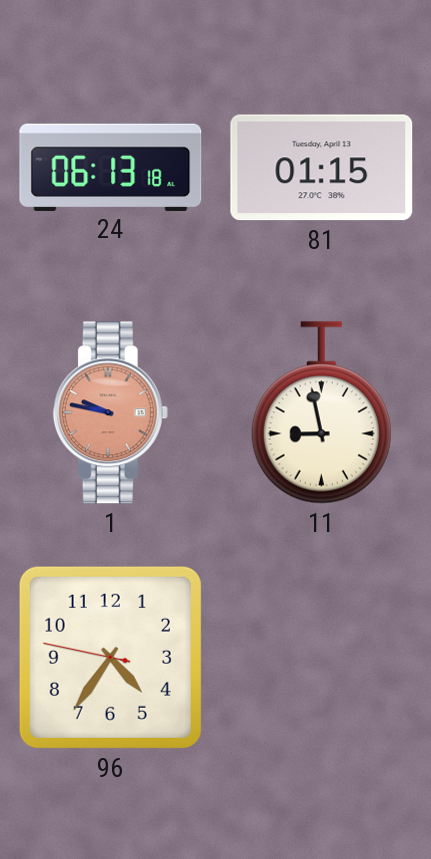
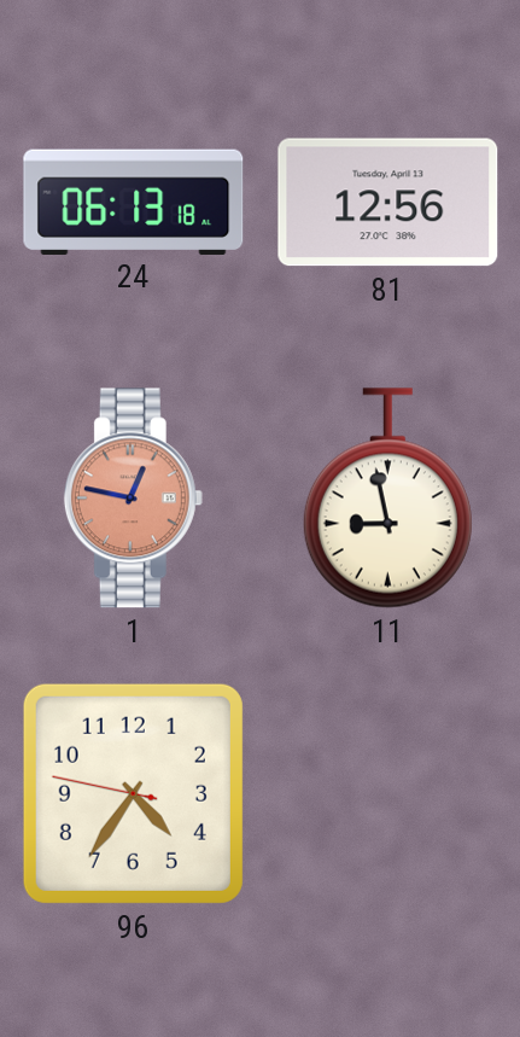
81: 01:15 -> 12:56
1: 9:47 -> 12:47
